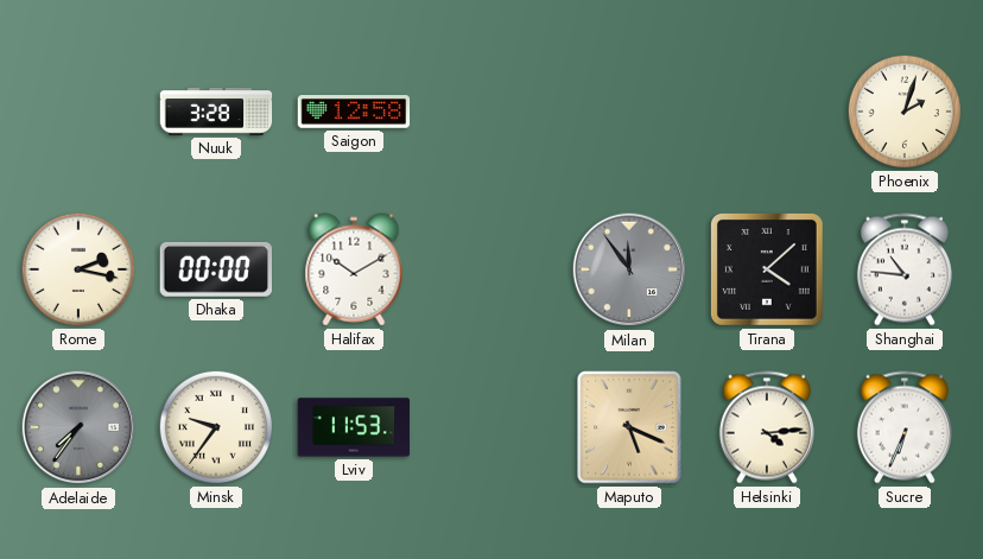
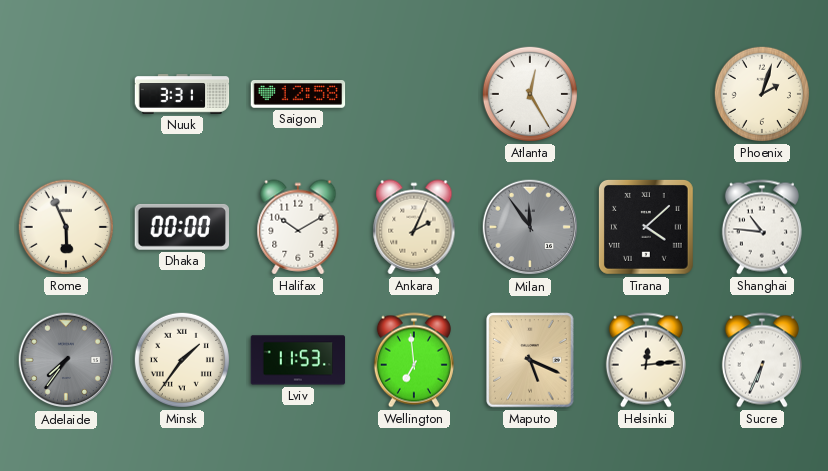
Nuuk: 3:28 -> 3:31
Atlanta: none -> 12:25
Rome: 2:17 -> 5:56
Ankara: none -> 2:04
Minsk: 9:36 -> 1:36
Wellington: none -> 6:59
Helsinki: 4:14 -> 12:14
